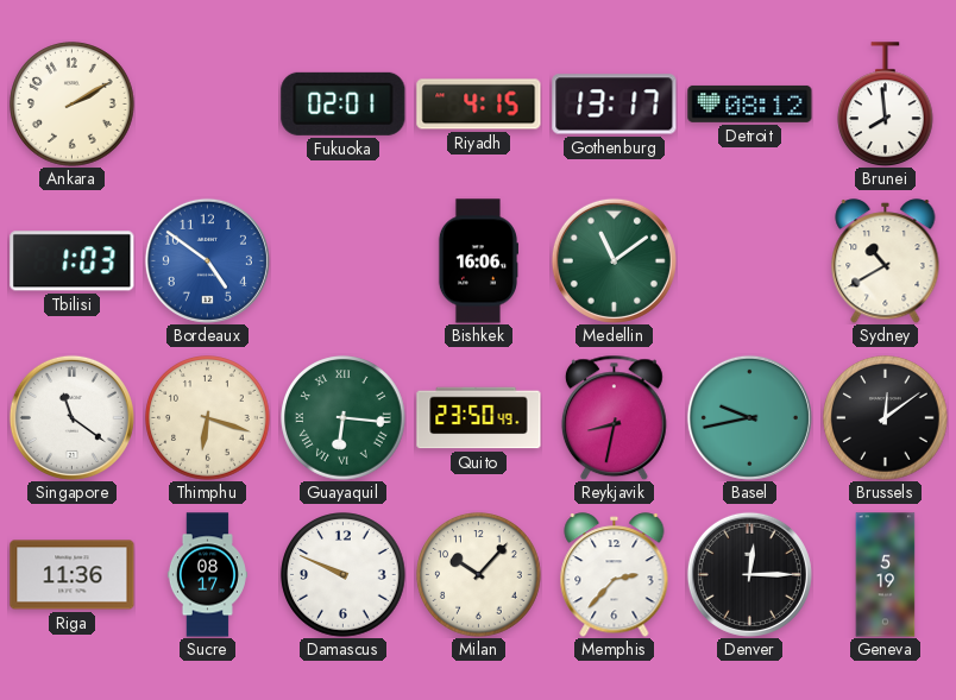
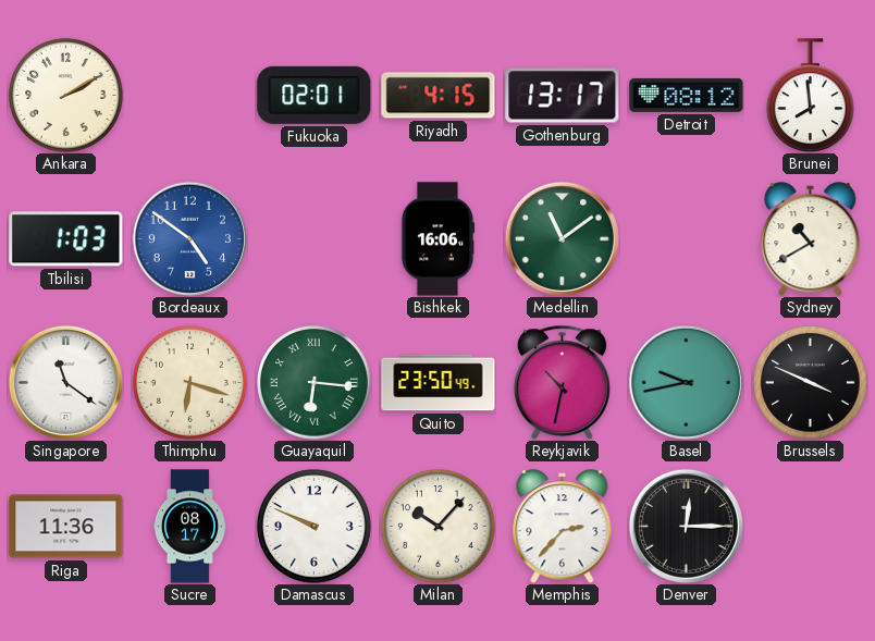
Reykjavik: 8:32 -> 10:32
Brussels: 12:09 -> 3:49
Geneva: 5:19 -> none
